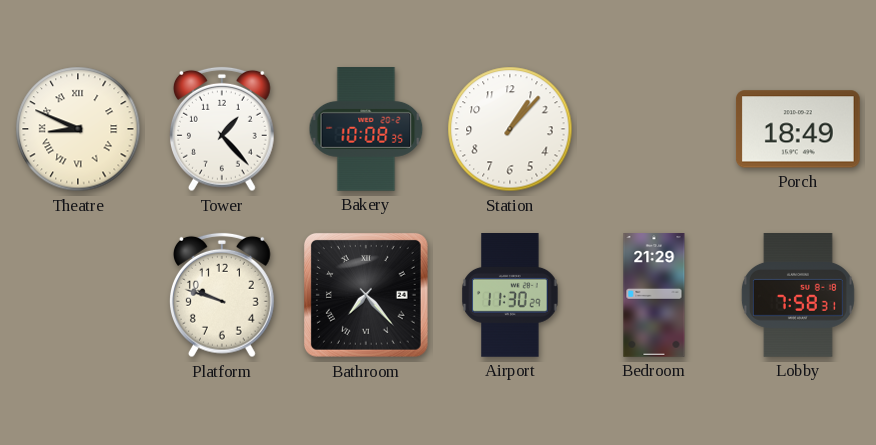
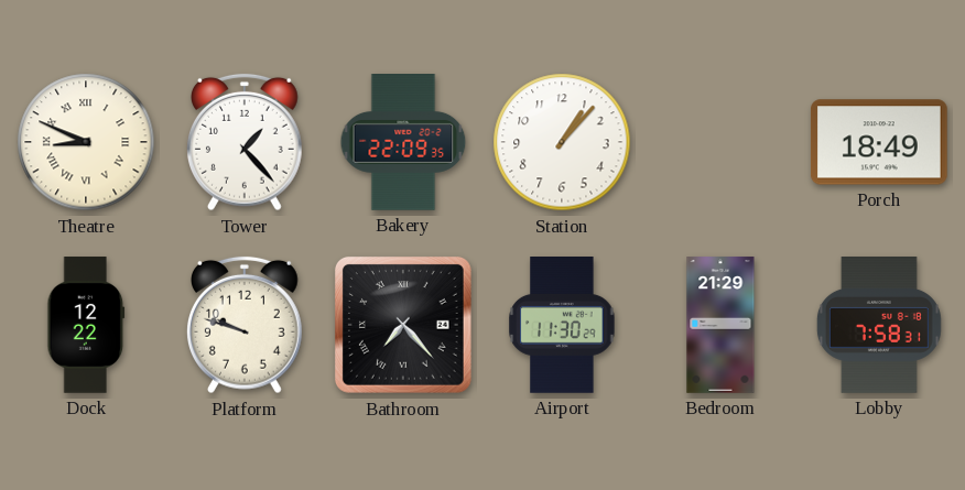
Bakery: 10:08 -> 22:09
Dock: none -> 12:22
